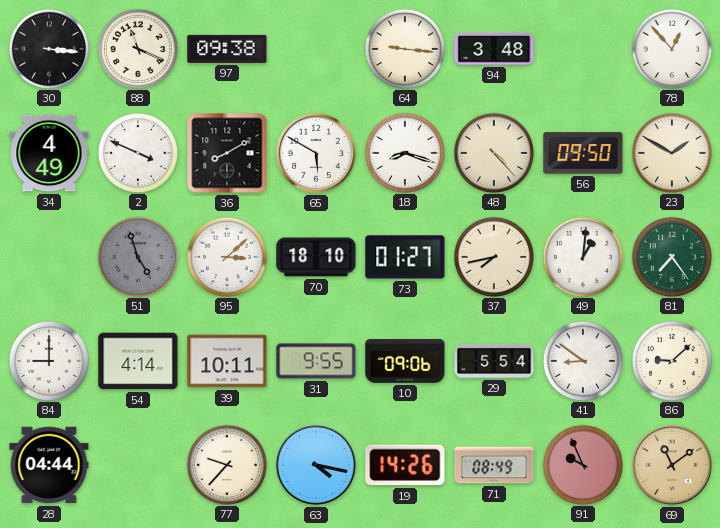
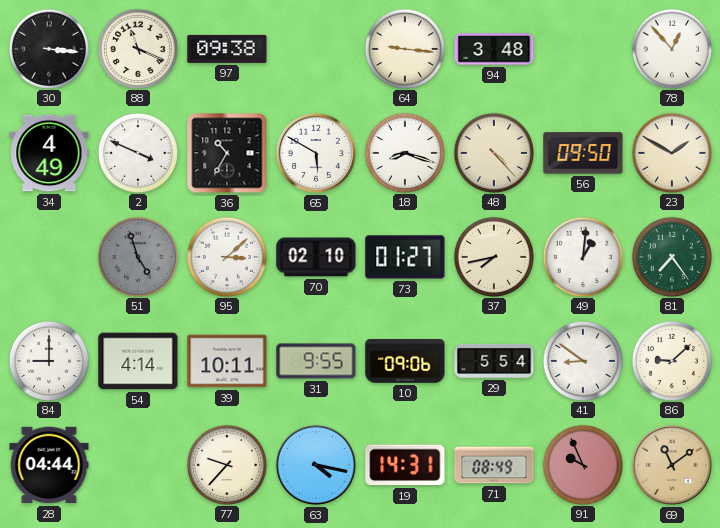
36: 8:10 -> 10:35
70: 18:10 -> 02:10
19: 14:26 -> 14:31
